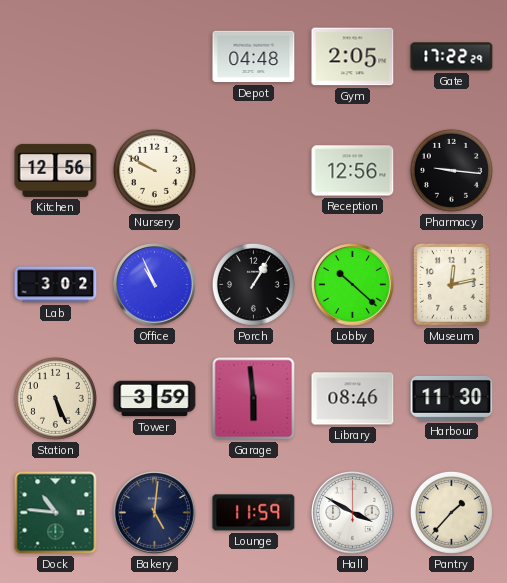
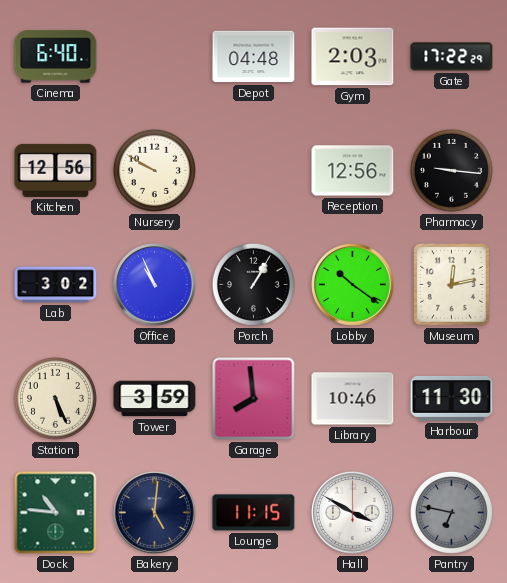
Cinema: none -> 6:40
Gym: 2:05 -> 2:03
Lobby: 10:22 -> 10:21
Garage: 5:59 -> 7:59
Library: 08:46 -> 10:46
Lounge: 11:59 -> 11:15
Pantry: 1:37 -> 6:47
Pantry dial: cream -> grey
